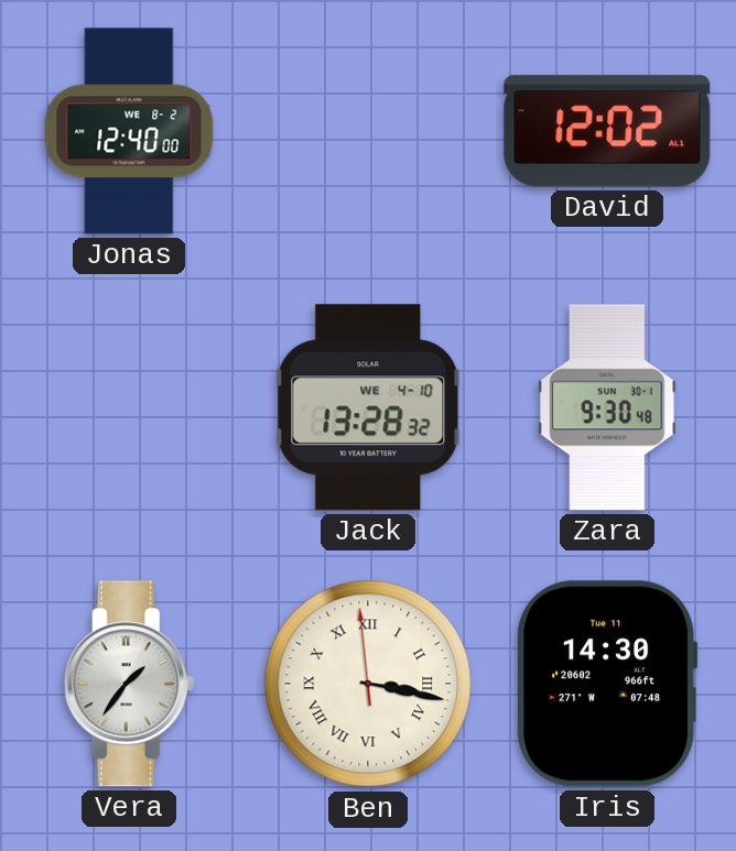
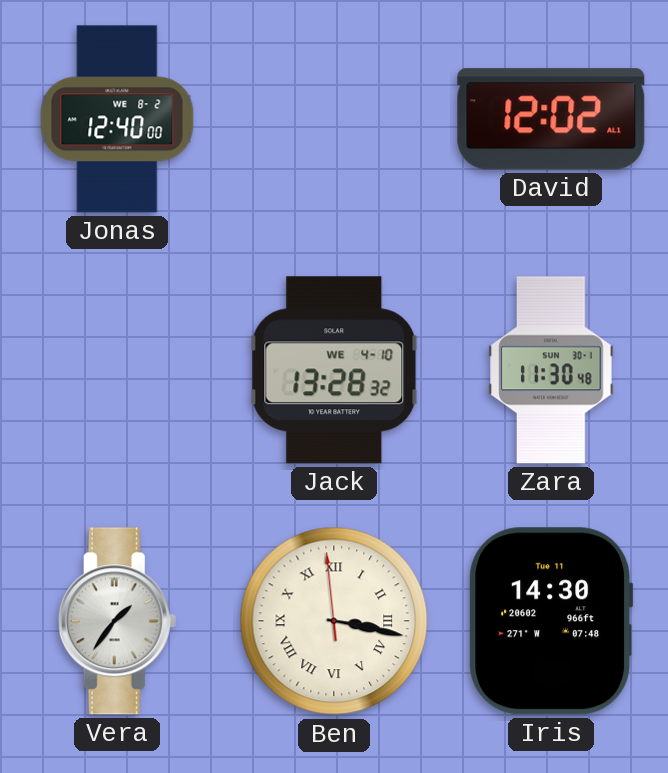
Zara: 9:30 -> 11:30
